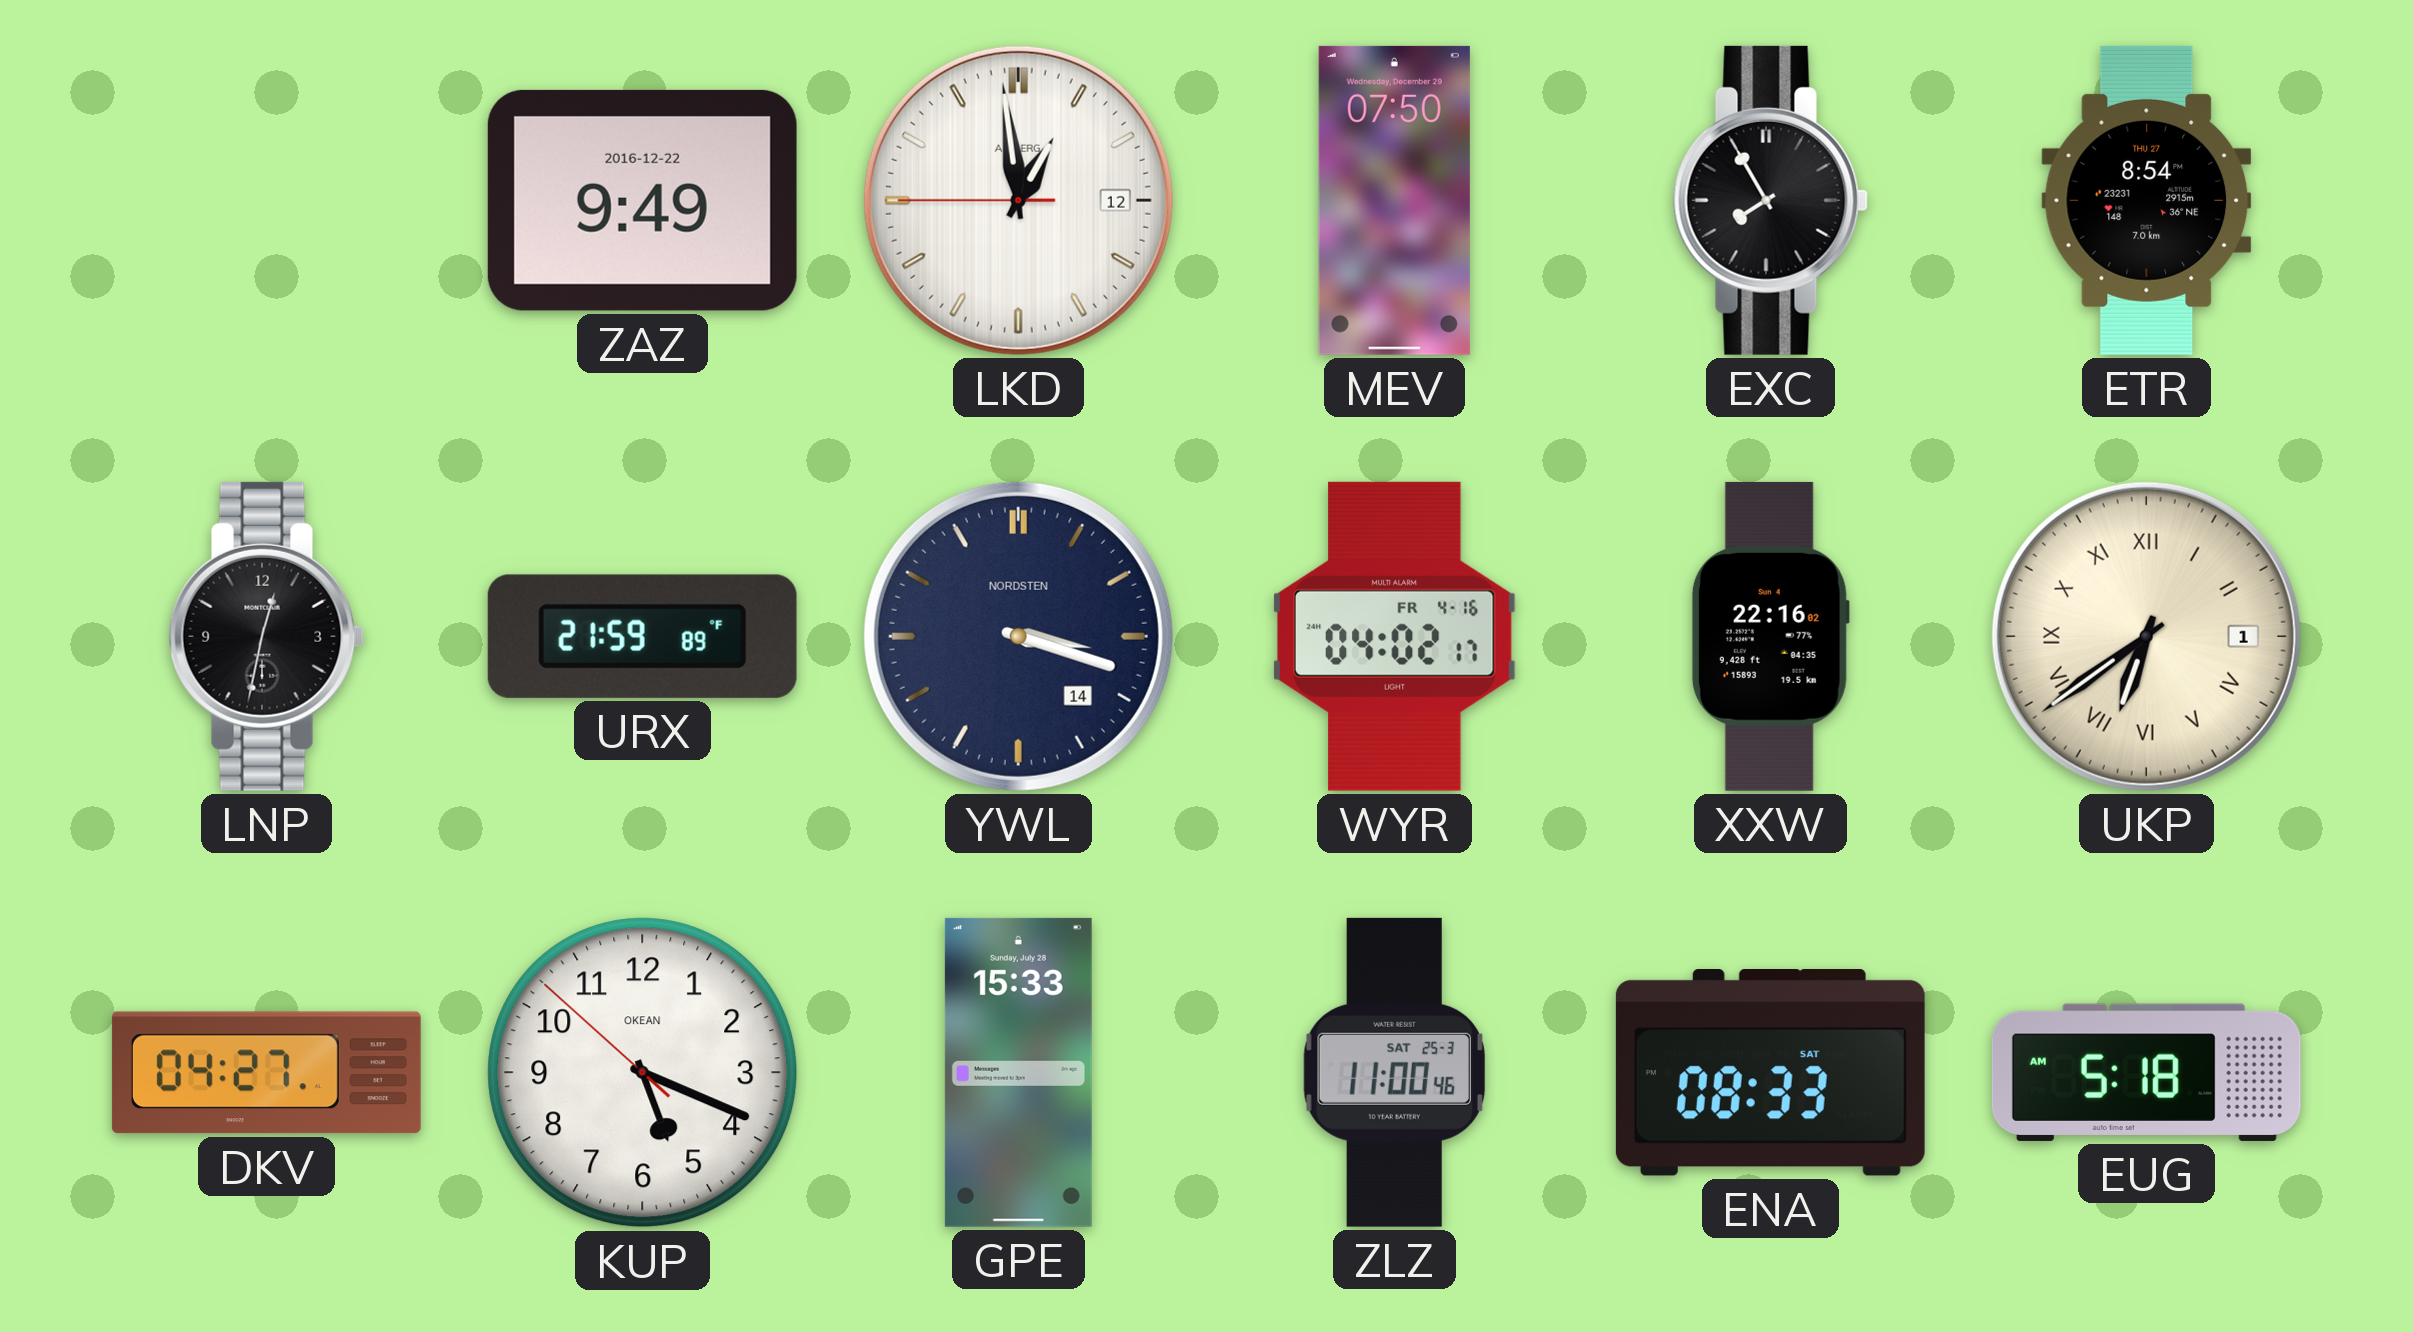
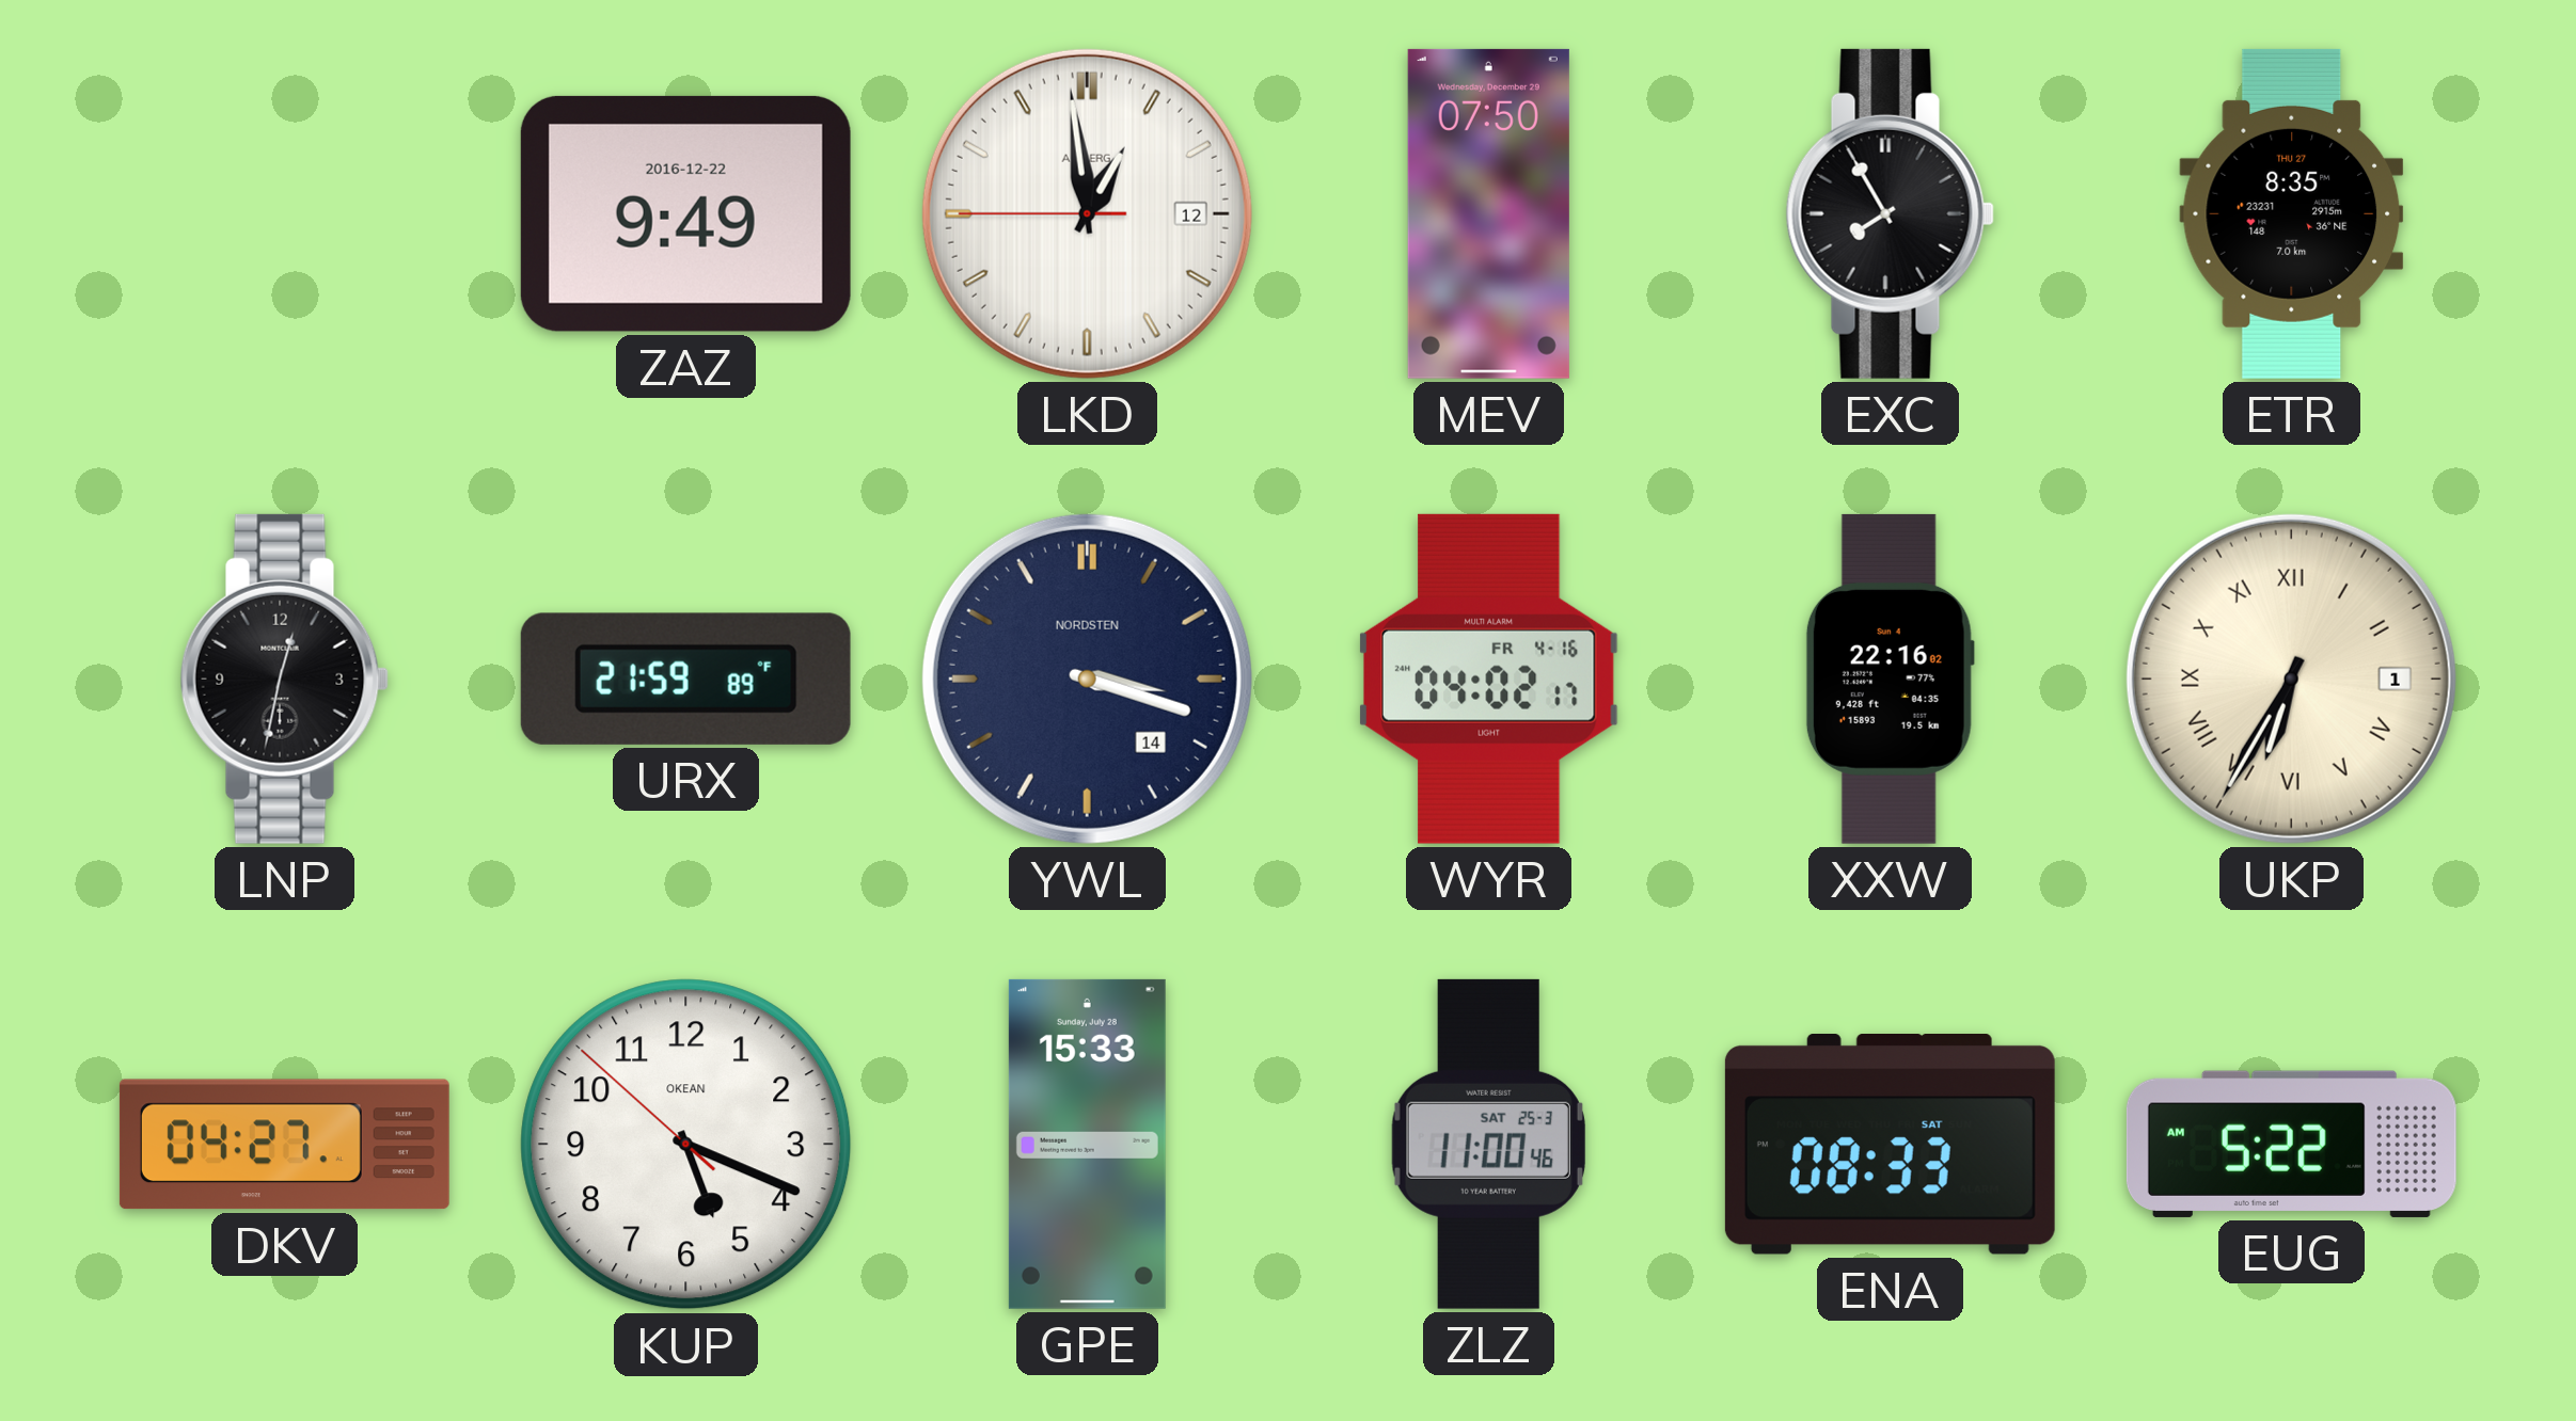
ETR: 8:54 -> 8:35
UKP: 6:39 -> 6:35
EUG: 5:18 -> 5:22
